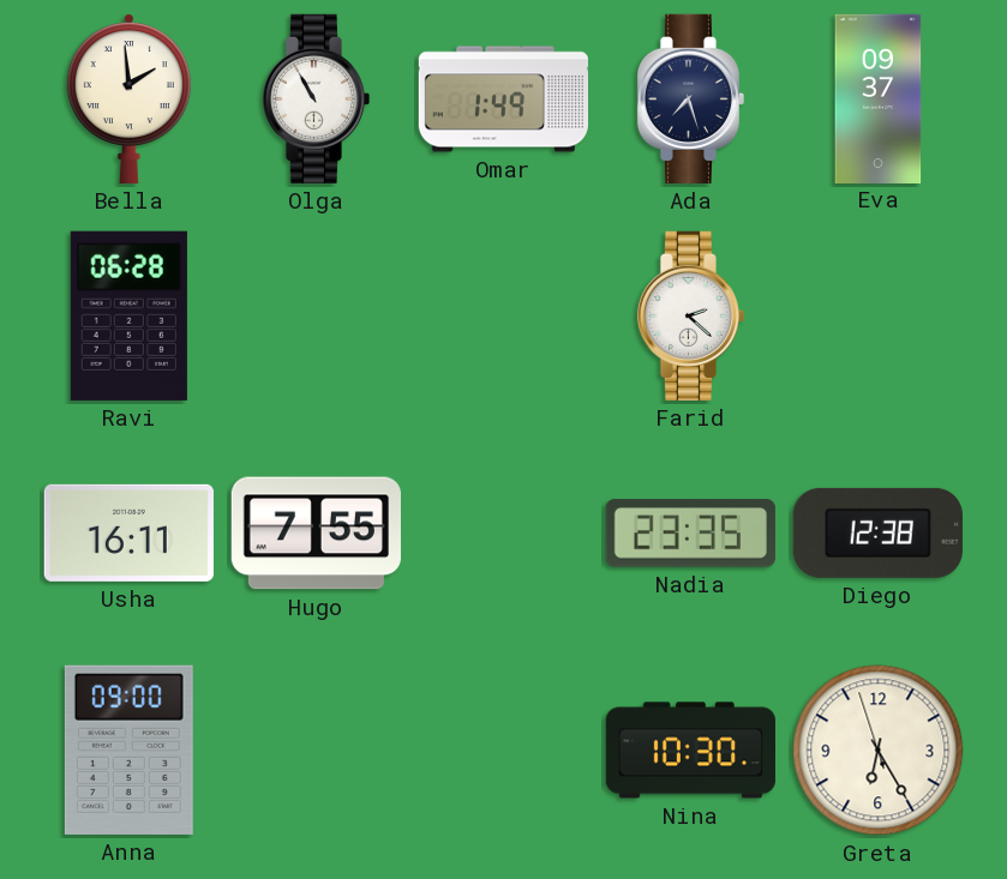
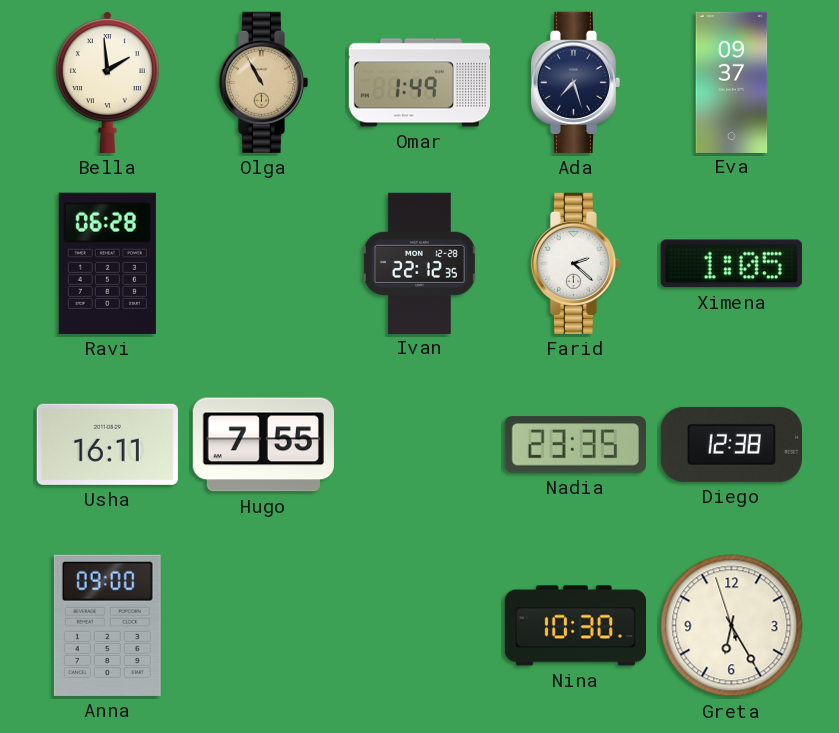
Olga dial: white -> champagne
Ivan: none -> 22:12
Ximena: none -> 1:05
